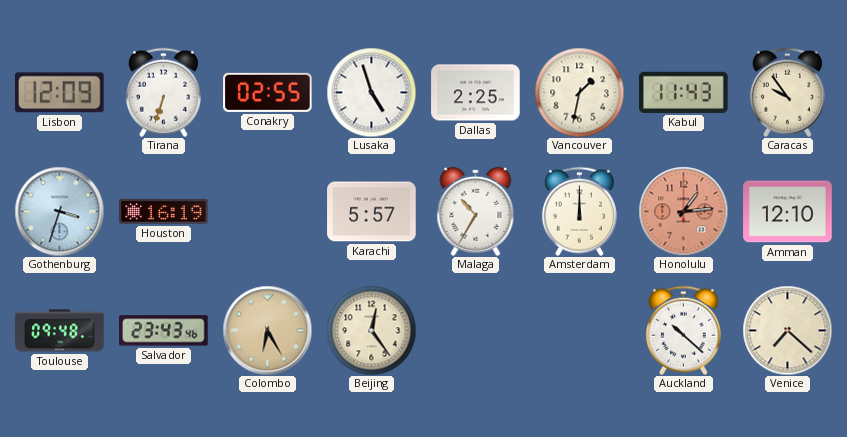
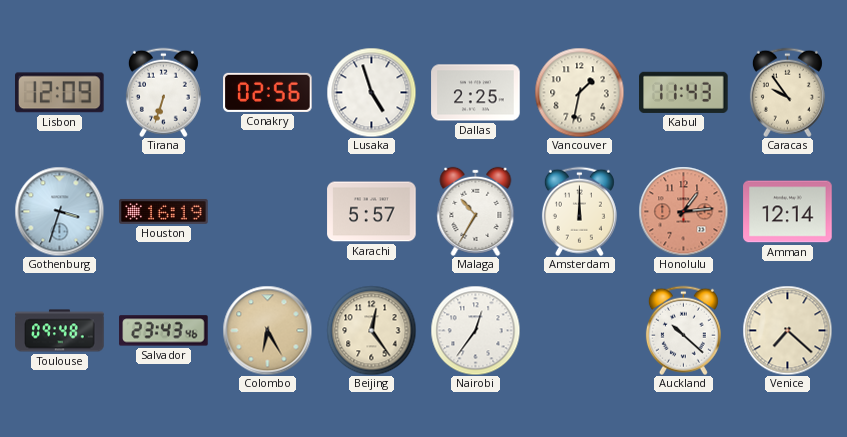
Conakry: 02:55 -> 02:56
Amman: 12:10 -> 12:14
Nairobi: none -> 12:36
